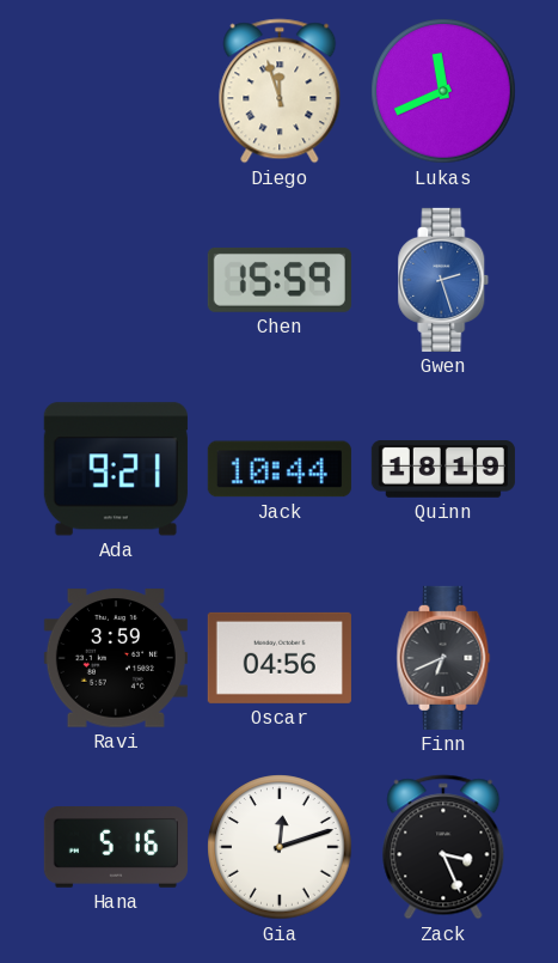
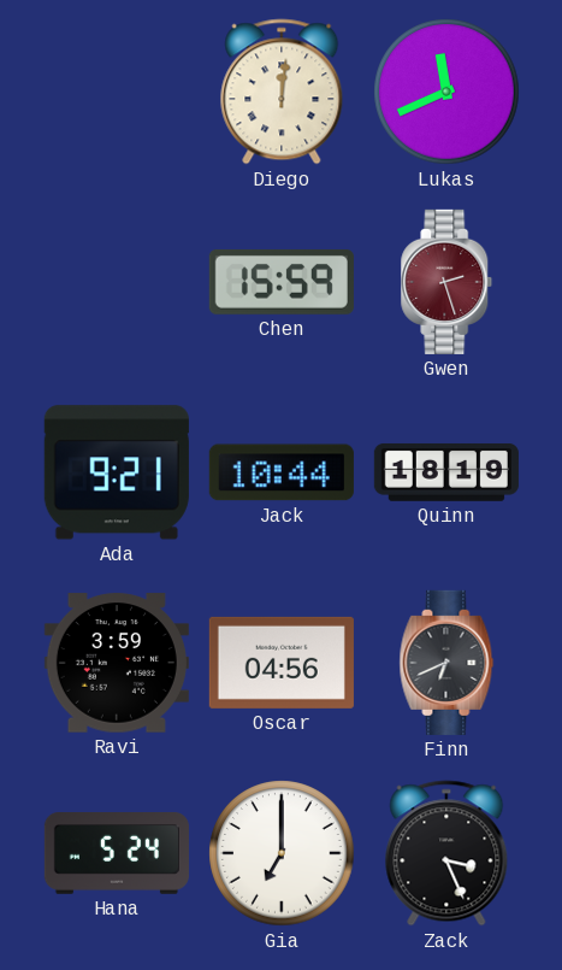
Diego: 11:57 -> 12:01
Gwen dial: blue -> burgundy
Hana: 5:16 -> 5:24
Gia: 12:12 -> 7:00
